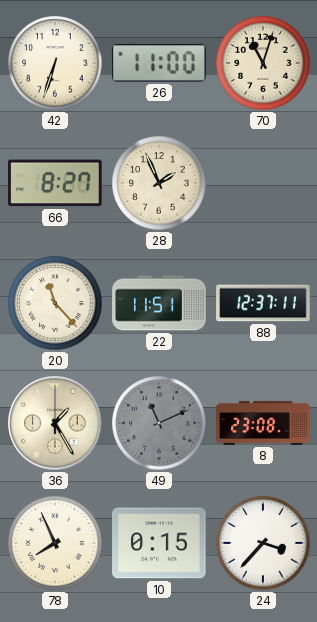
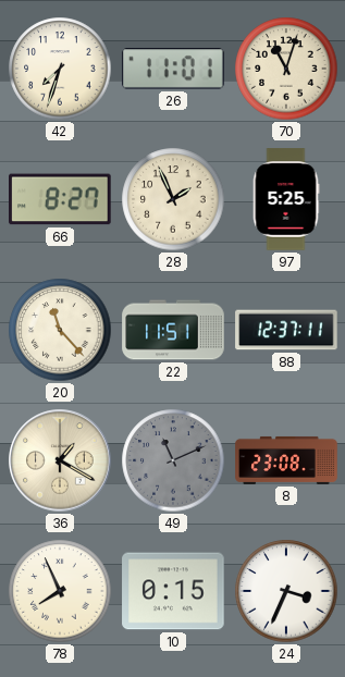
42: 6:33 -> 7:33
26: 11:00 -> 11:01
97: none -> 5:25
36: 1:25 -> 1:20
24: 3:37 -> 3:34
